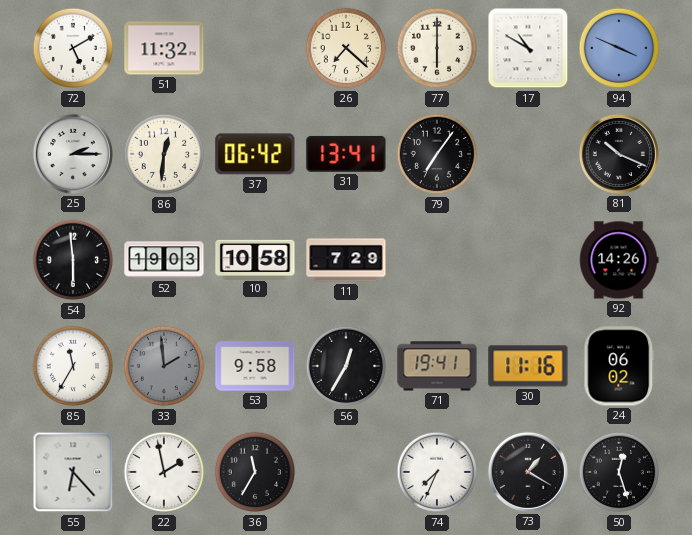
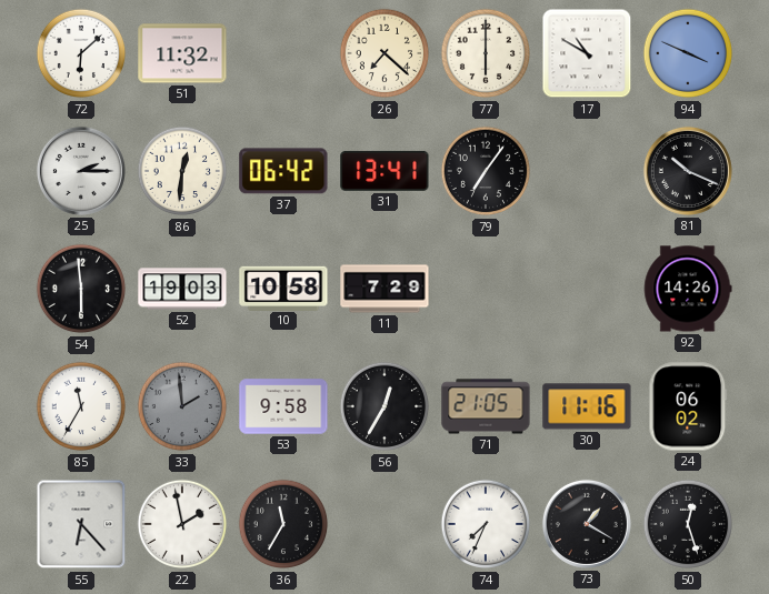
72: 5:10 -> 6:08
71: 19:41 -> 21:05
